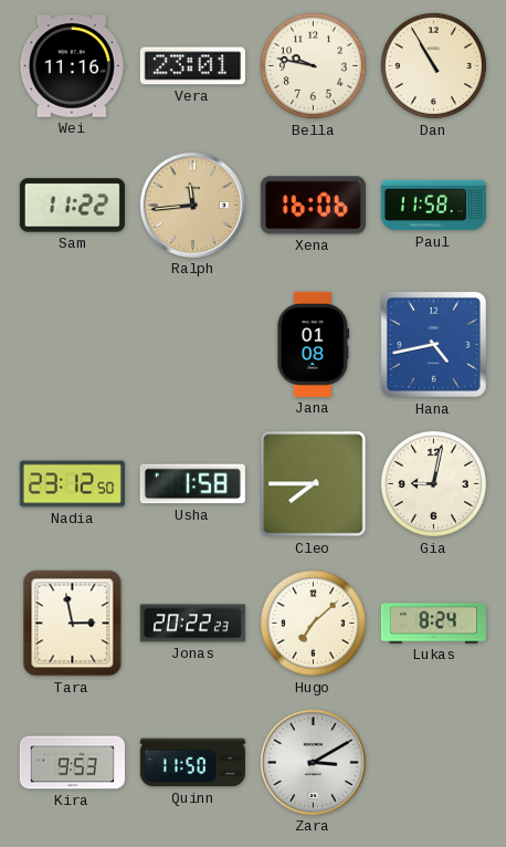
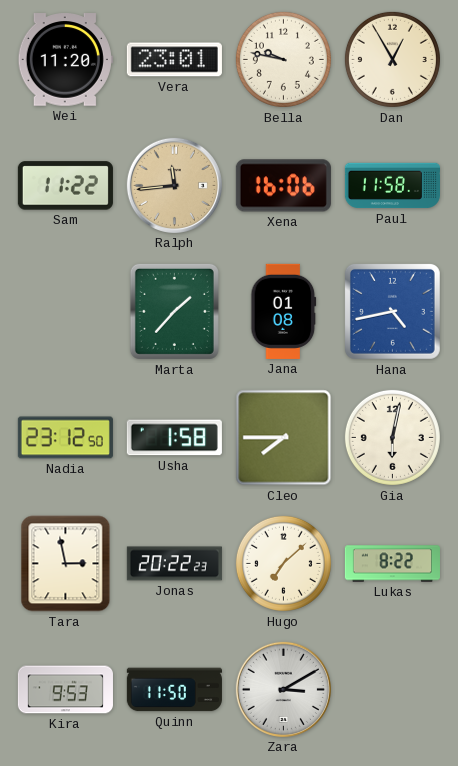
Wei: 11:16 -> 11:20
Dan: 10:55 -> 12:55
Marta: none -> 1:37
Gia: 9:02 -> 6:02
Lukas: 8:24 -> 8:22
